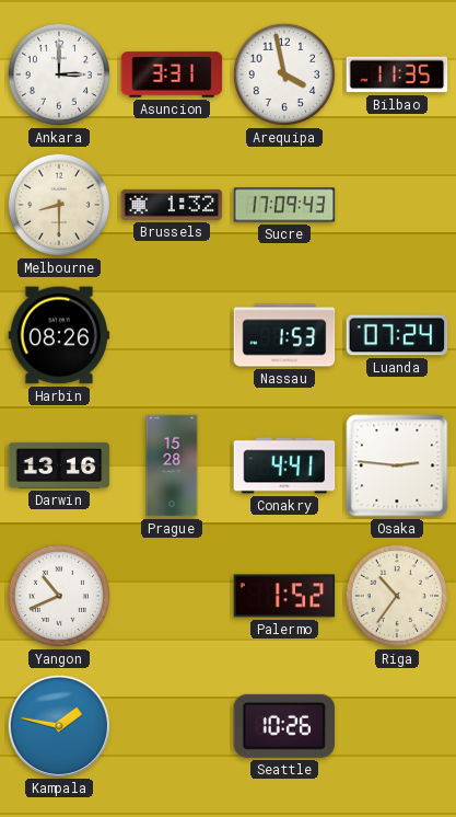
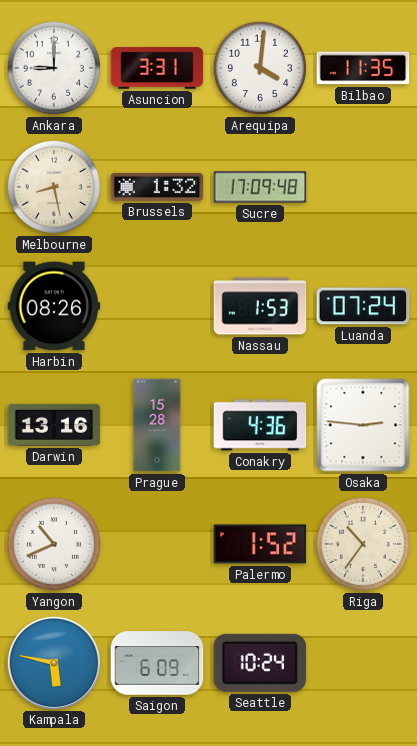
Ankara: 3:00 -> 9:00
Arequipa: 3:58 -> 4:01
Melbourne: 8:30 -> 8:28
Sucre: 17:09:43 -> 17:09:48
Conakry: 4:41 -> 4:36
Kampala: 1:47 -> 5:47
Saigon: none -> 6:09
Seattle: 10:26 -> 10:24
